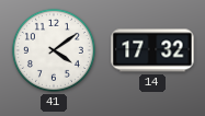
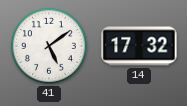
41: 4:09 -> 5:09
